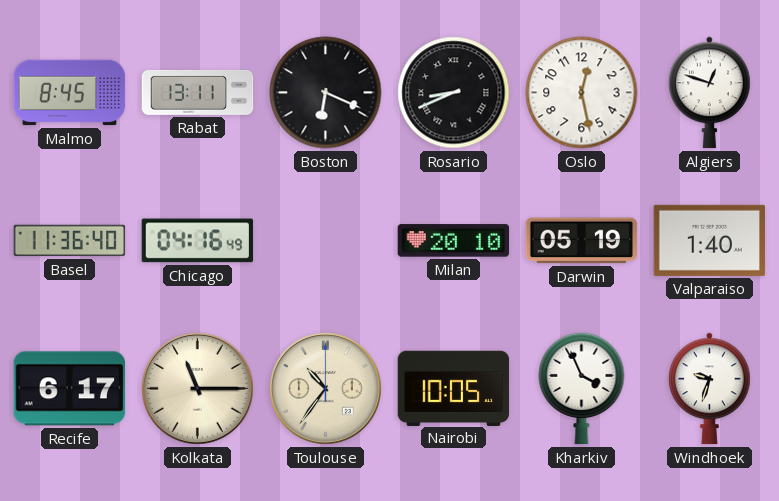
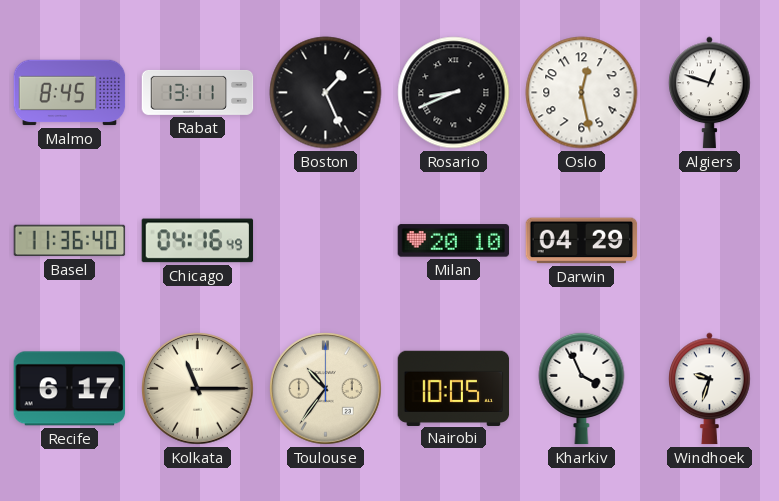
Boston: 6:19 -> 1:26
Darwin: 05:19 -> 04:29
Valparaiso: 1:40 -> none
